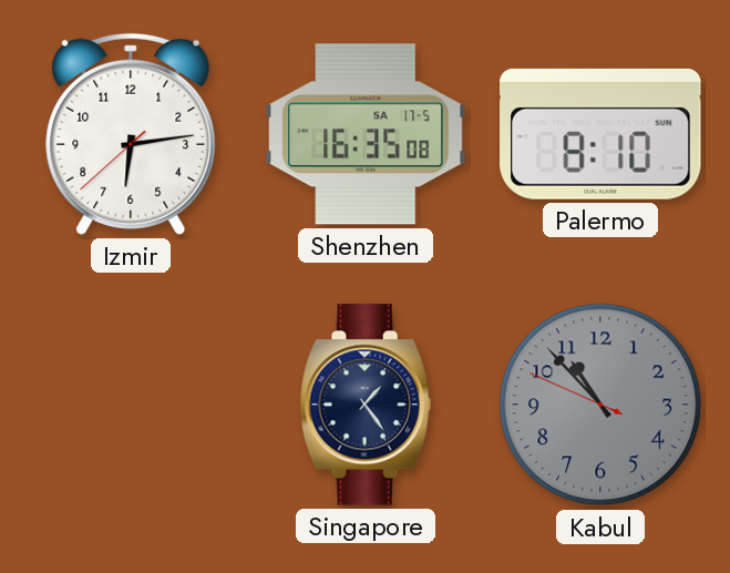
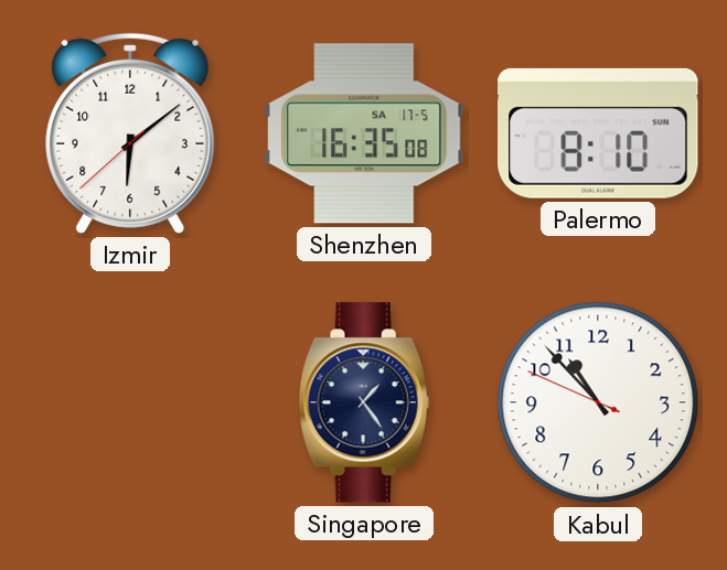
Izmir: 6:13 -> 6:08
Kabul dial: grey -> white
